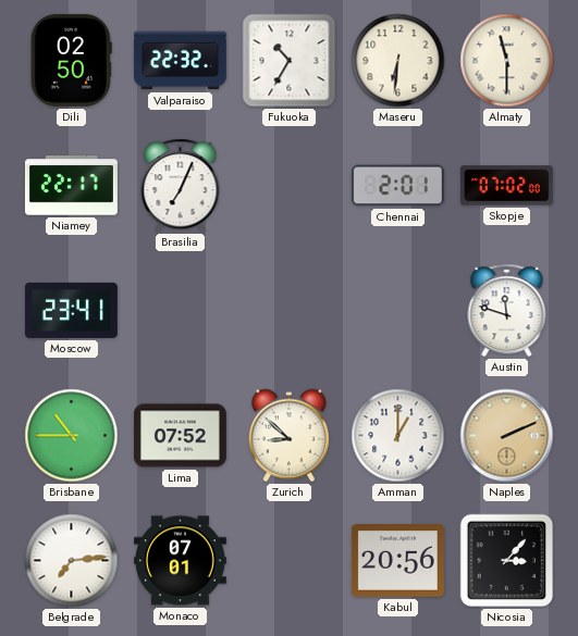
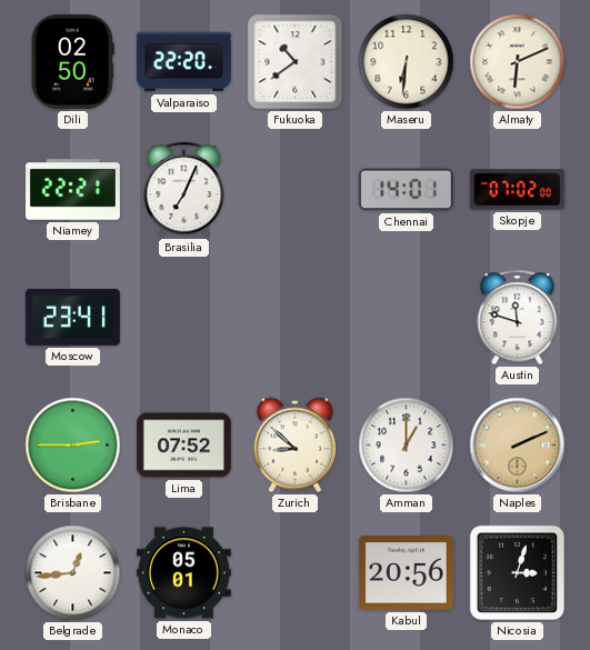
Valparaiso: 22:32 -> 22:20
Fukuoka: 10:35 -> 10:39
Almaty: 11:30 -> 6:11
Niamey: 22:17 -> 22:21
Chennai: 2:01 -> 14:01
Brisbane: 10:45 -> 2:45
Belgrade: 7:14 -> 12:44
Monaco: 07:01 -> 05:01
Nicosia: 3:07 -> 3:03
